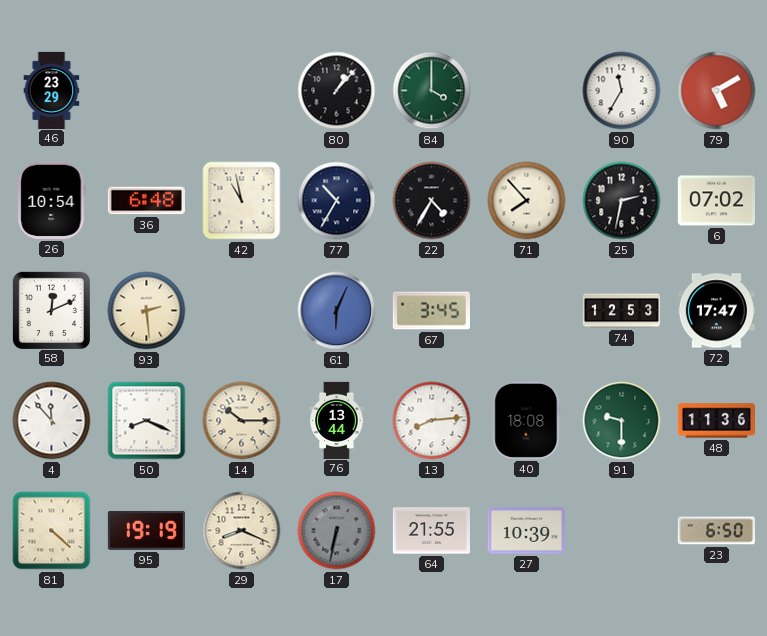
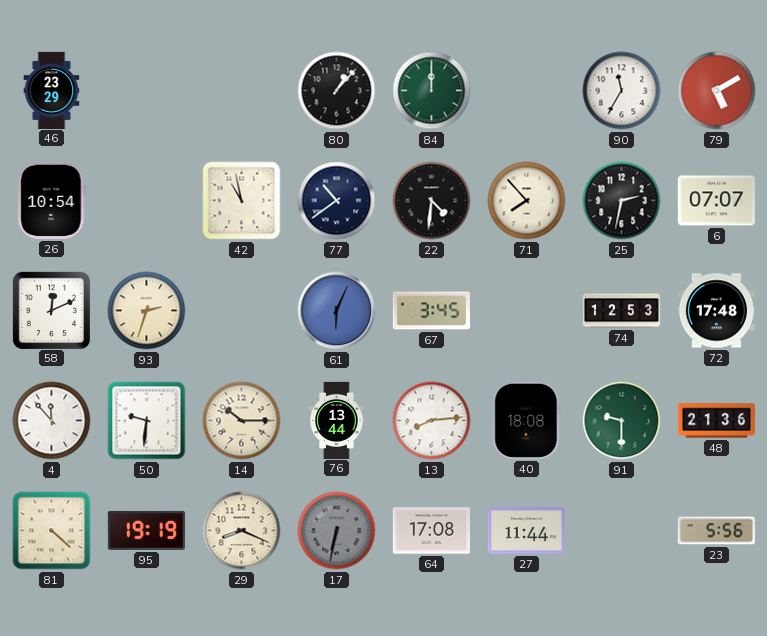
84: 4:00 -> 12:00
36: 6:48 -> none
77: 10:35 -> 10:39
22: 4:35 -> 4:31
6: 07:02 -> 07:07
93: 2:29 -> 2:33
72: 17:47 -> 17:48
50: 8:19 -> 9:31
48: 11:36 -> 21:36
64: 21:55 -> 17:08
27: 10:39 -> 11:44
23: 6:50 -> 5:56
